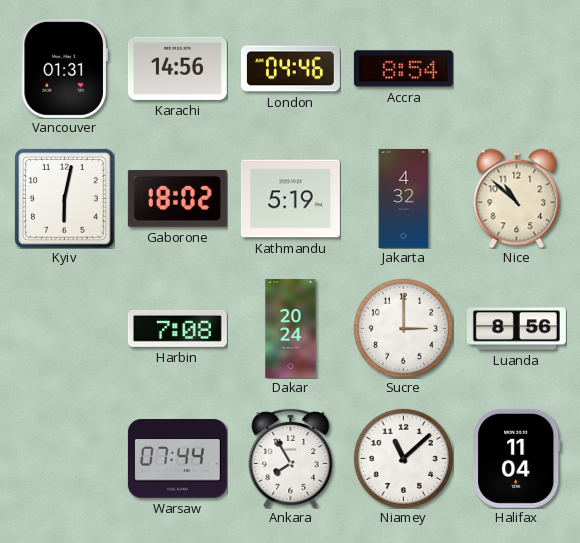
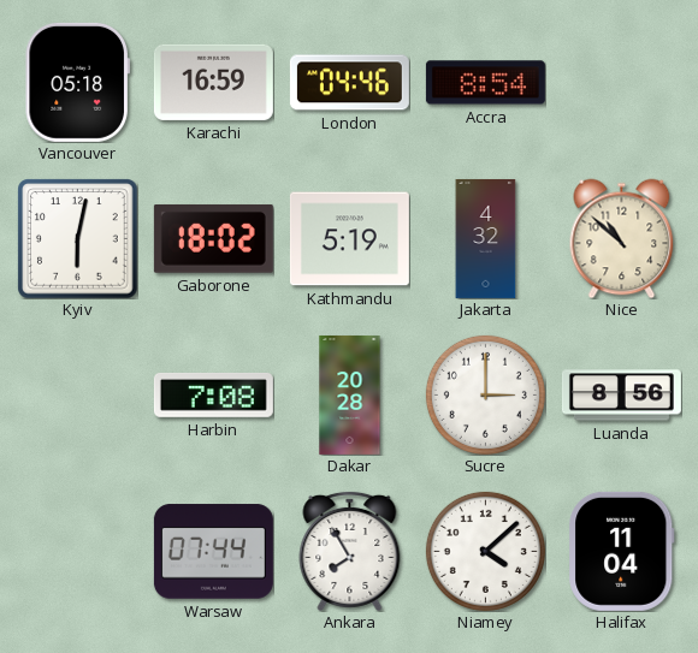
Vancouver: 01:31 -> 05:18
Karachi: 14:56 -> 16:59
Dakar: 20:24 -> 20:28
Niamey: 11:08 -> 4:08
